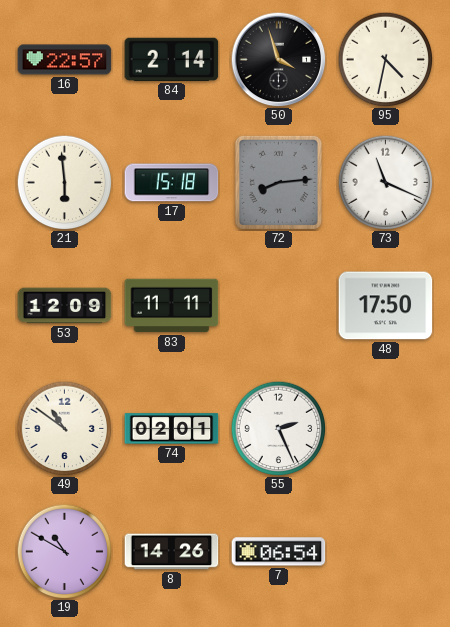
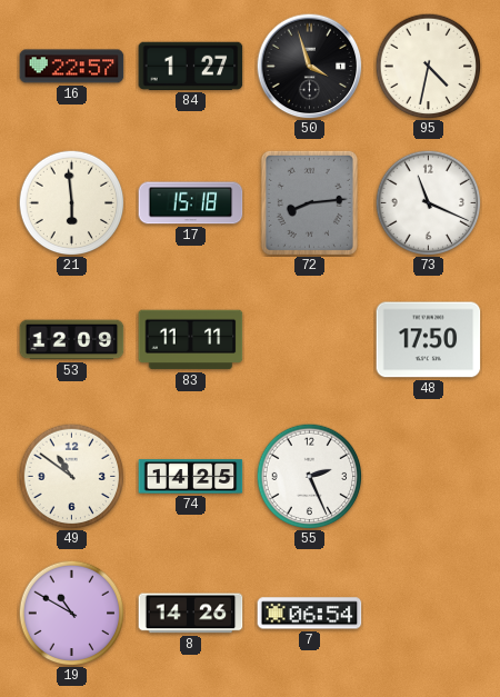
84: 2:14 -> 1:27
74: 02:01 -> 14:25
